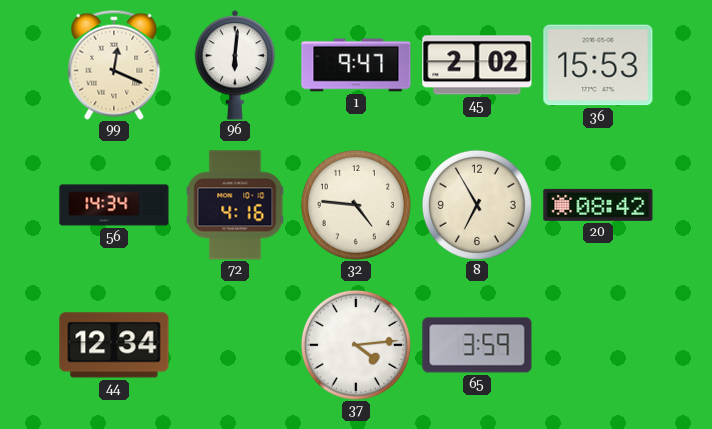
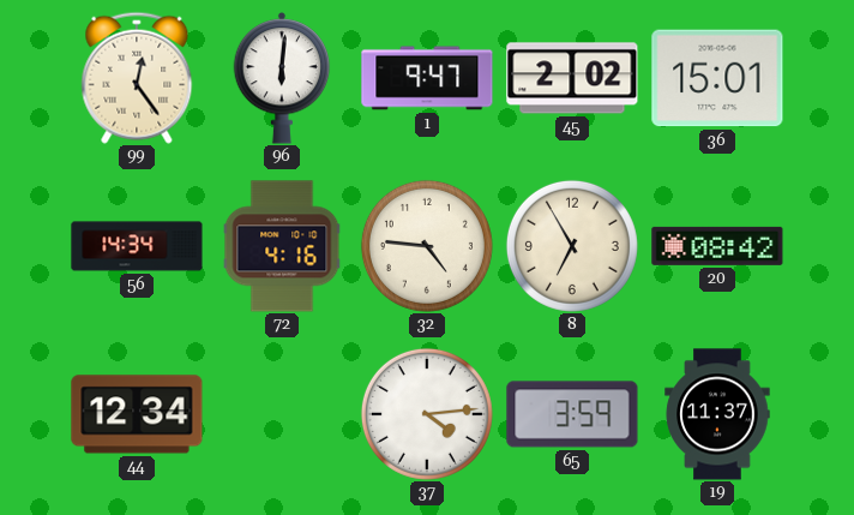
99: 12:19 -> 12:24
36: 15:53 -> 15:01
19: none -> 11:37
